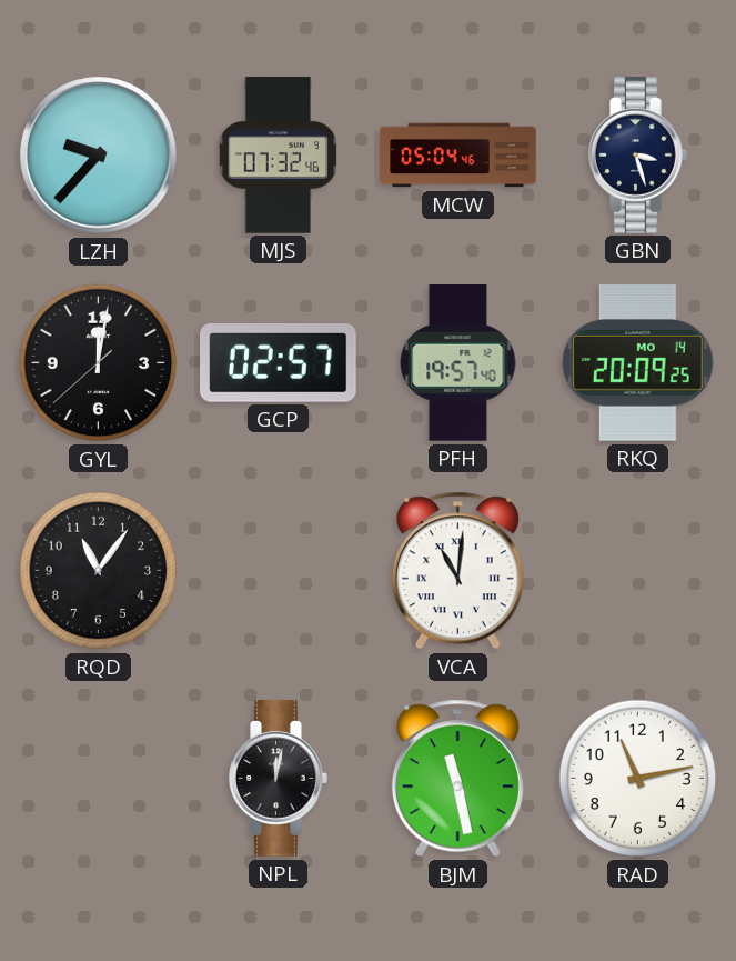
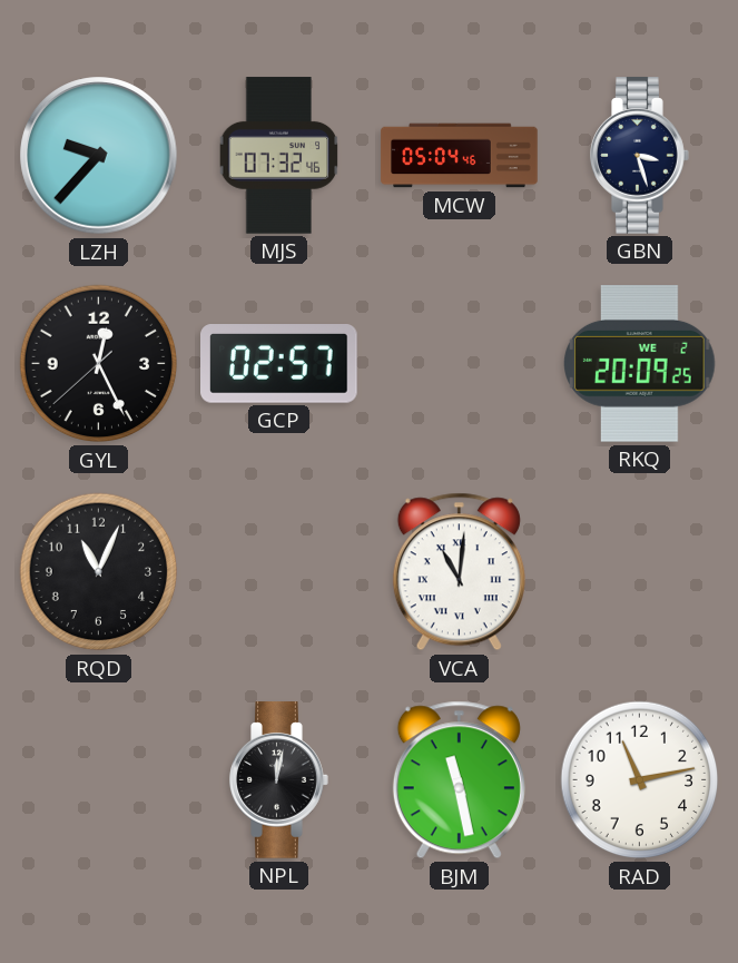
GYL: 12:01 -> 12:25
PFH: 19:57 -> none
RKQ date: MO 14 -> WE 2
RQD: 11:06 -> 11:04
